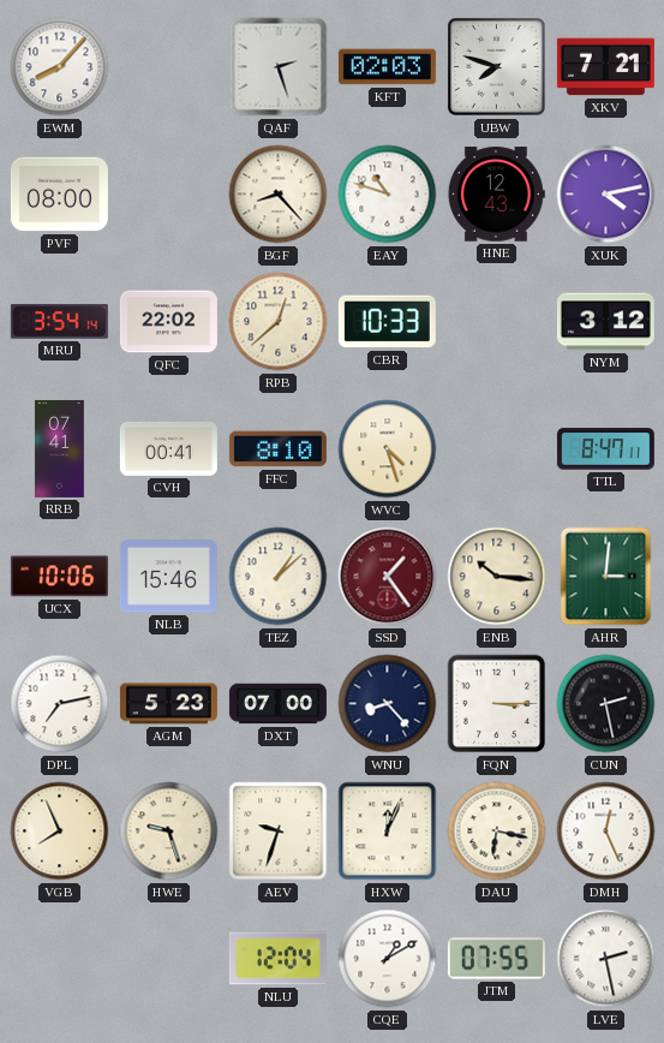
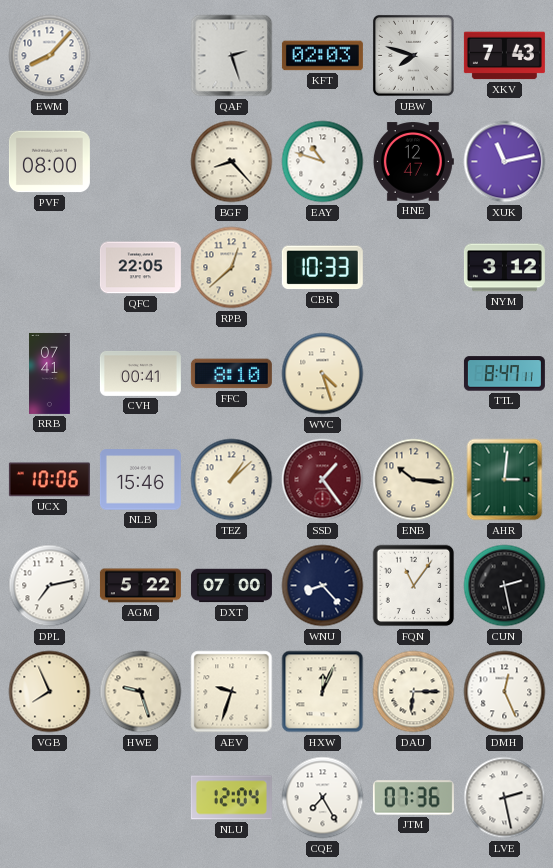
XKV: 7:21 -> 7:43
HNE: 12:43 -> 12:47
XUK: 4:13 -> 11:13
MRU: 3:54 -> none
QFC: 22:02 -> 22:05
AGM: 5:23 -> 5:22
FQN: 3:15 -> 11:06
DAU: 6:17 -> 6:15
CQE: 1:10 -> 7:25
JTM: 07:55 -> 07:36
